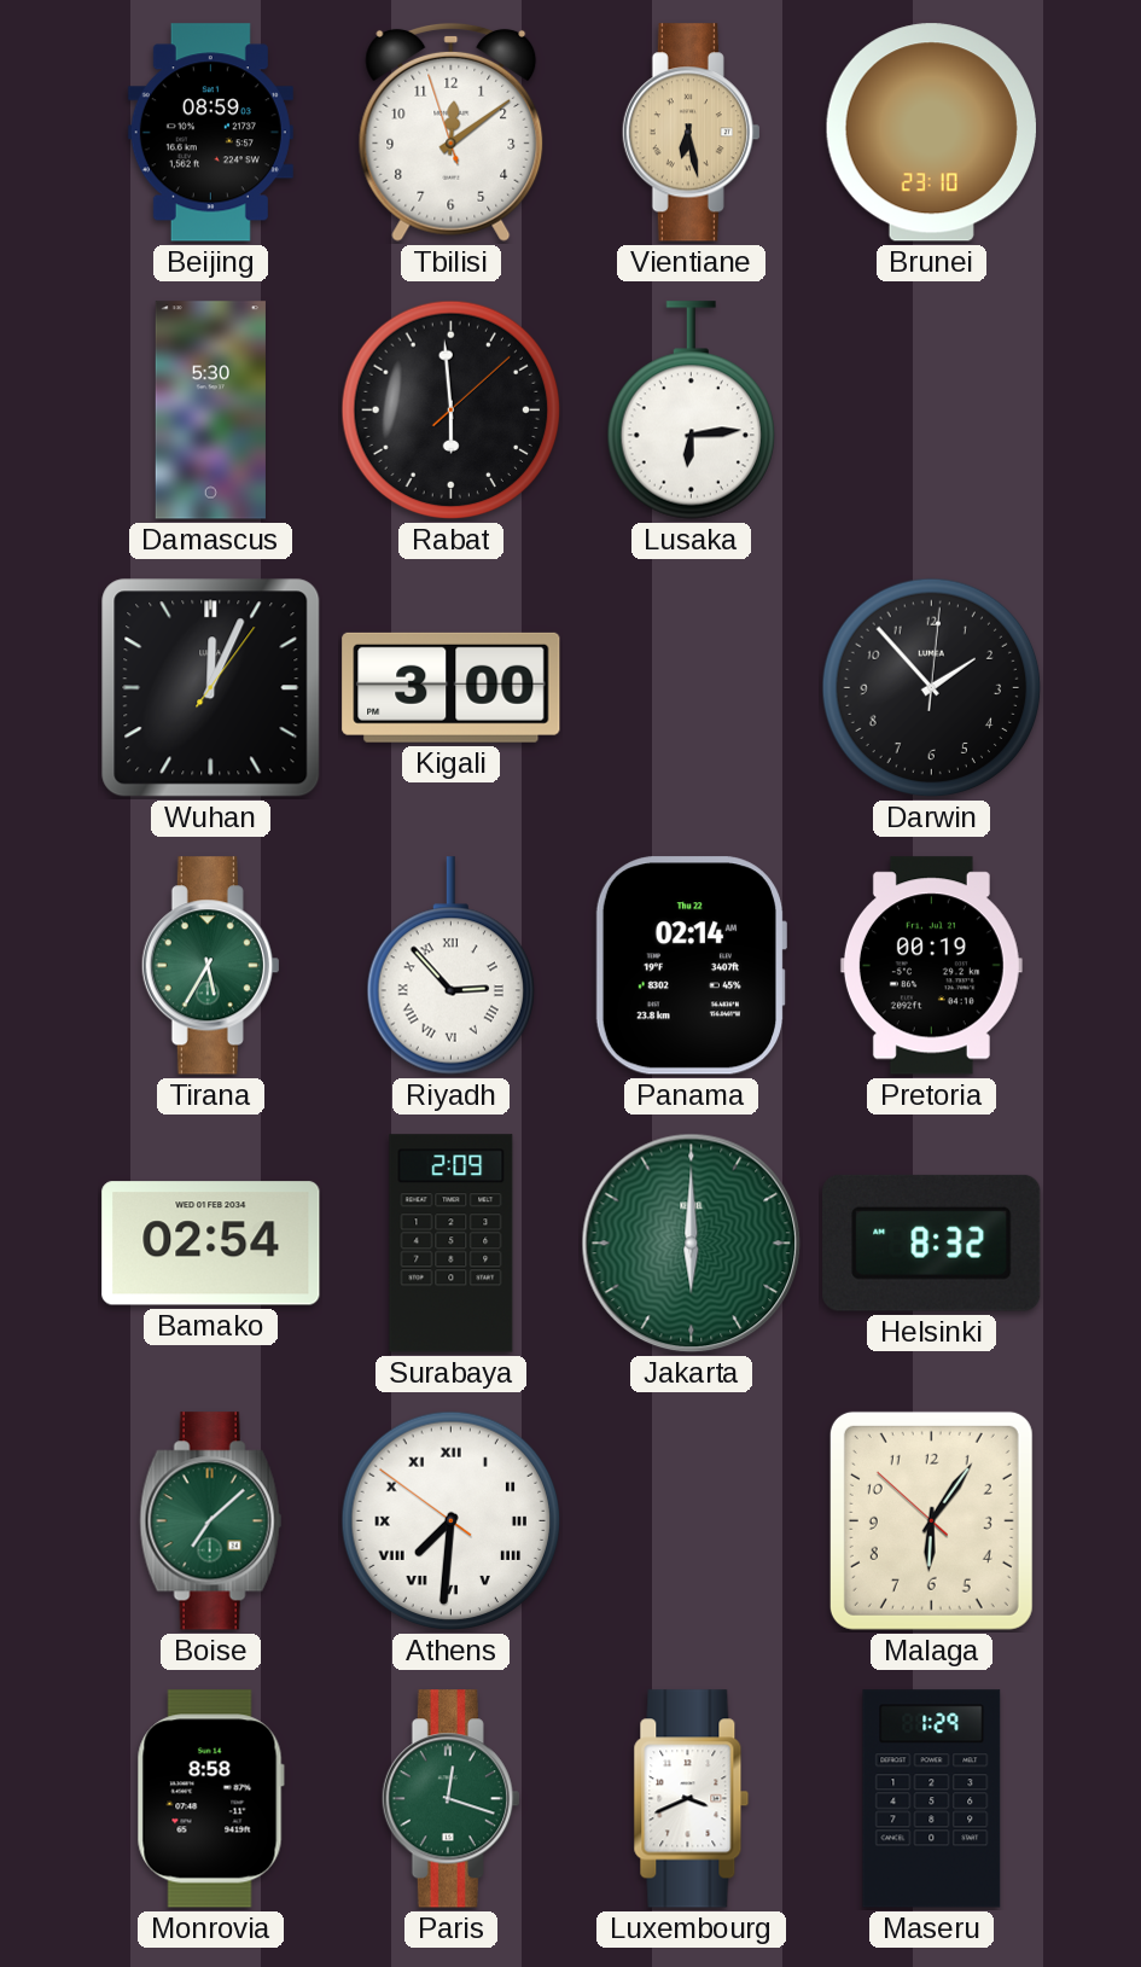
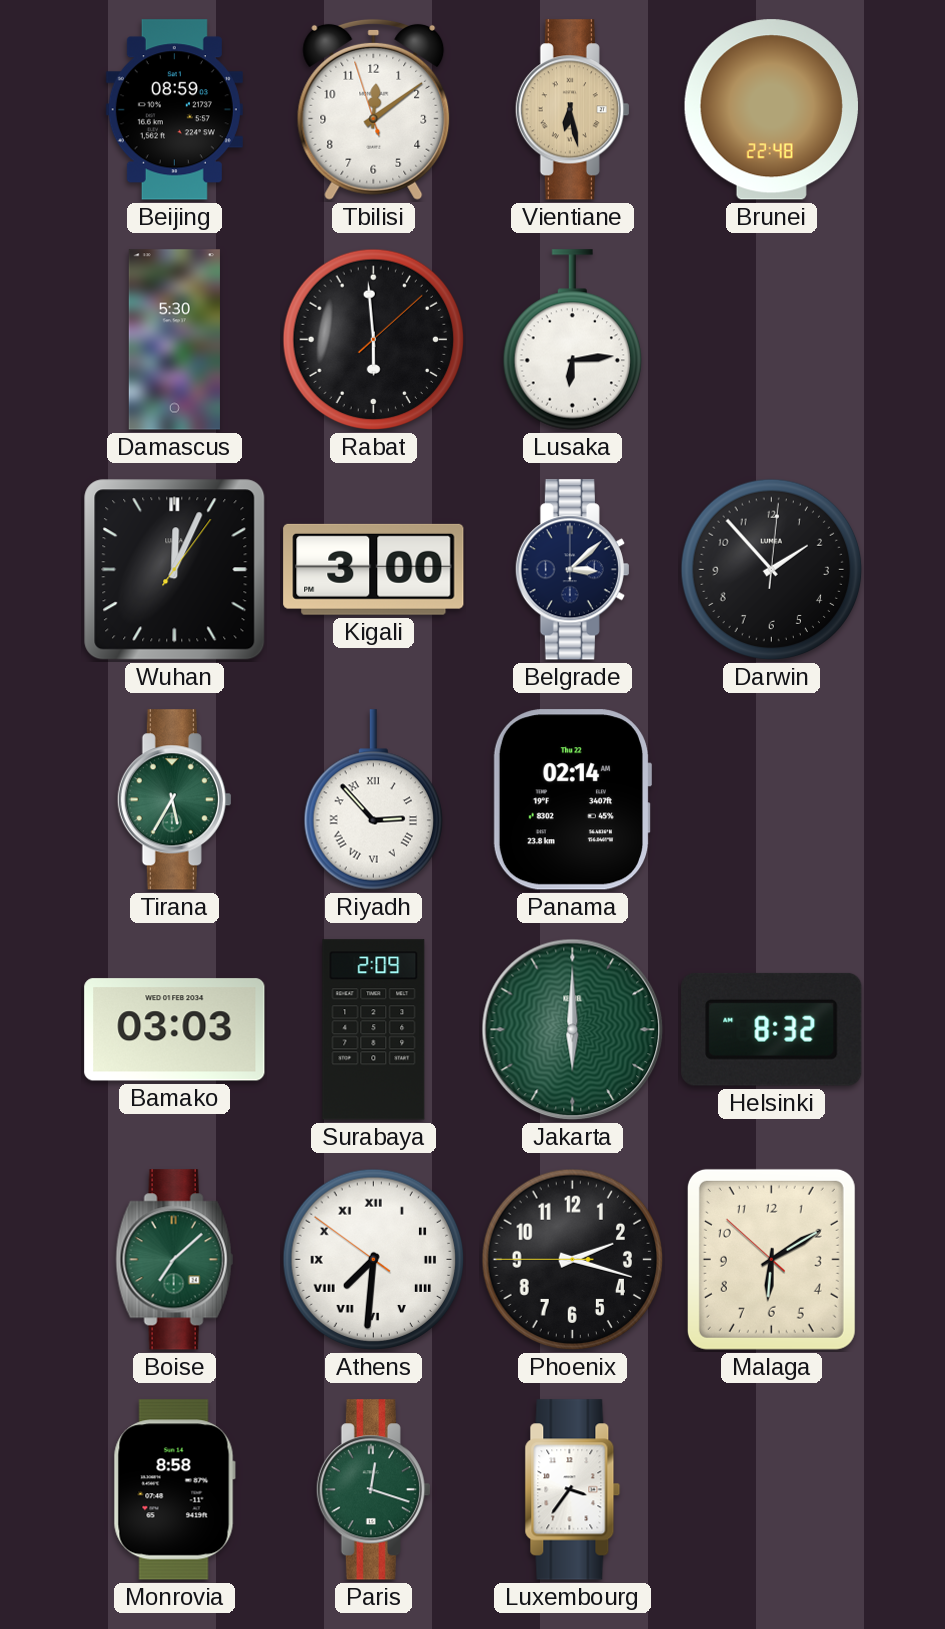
Brunei: 23:10 -> 22:48
Belgrade: none -> 3:08
Pretoria: 00:19 -> none
Bamako: 02:54 -> 03:03
Phoenix: none -> 2:17
Malaga: 6:05 -> 6:09
Luxembourg: 3:41 -> 3:36
Maseru: 1:29 -> none
